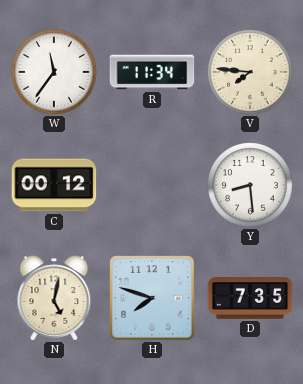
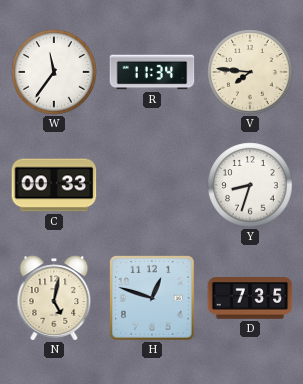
C: 00:12 -> 00:33
Y: 8:29 -> 8:33
H: 7:48 -> 12:48
